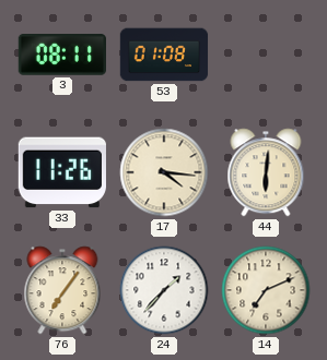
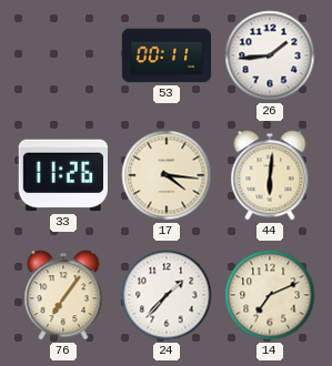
3: 08:11 -> none
53: 01:08 -> 00:11
26: none -> 1:44
